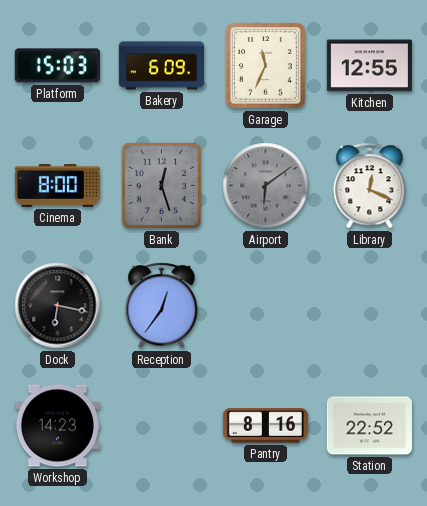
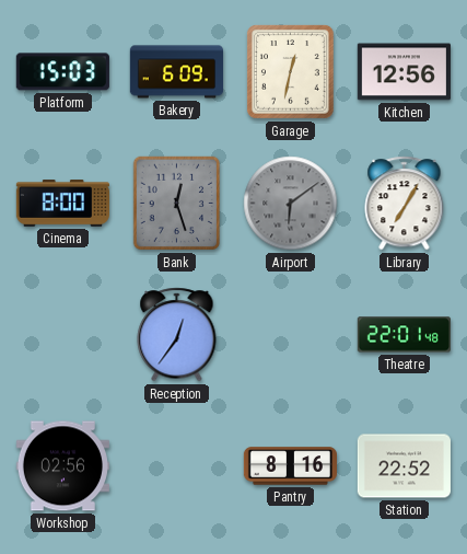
Garage: 11:34 -> 12:32
Kitchen: 12:55 -> 12:56
Library: 12:19 -> 7:05
Dock: 6:17 -> none
Theatre: none -> 22:01
Workshop: 14:23 -> 02:56
